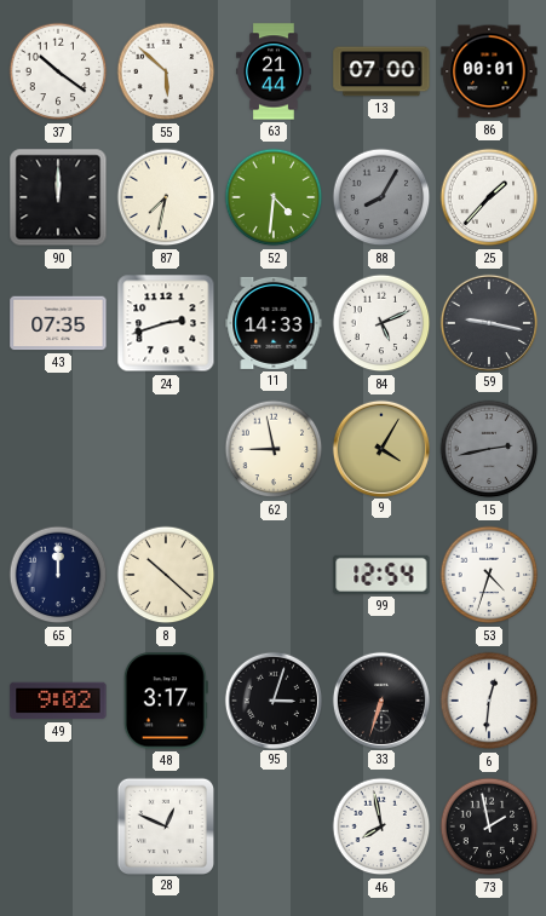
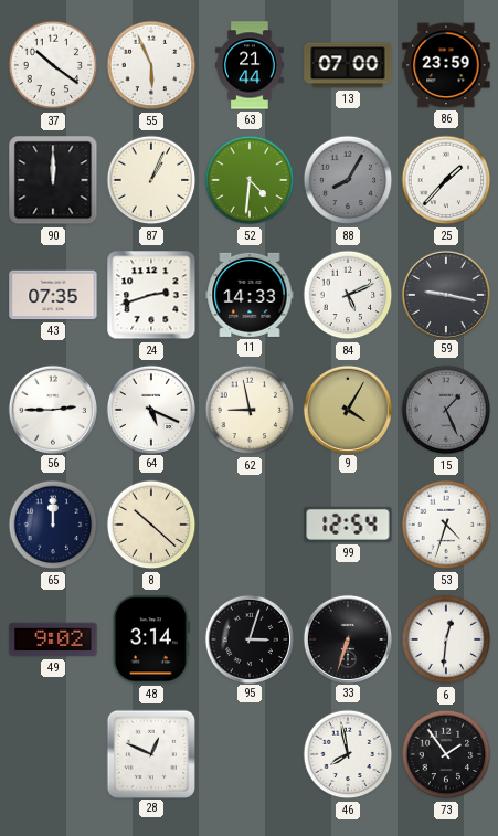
55: 5:52 -> 5:56
86: 00:01 -> 23:59
87: 7:32 -> 1:04
56: none -> 2:45
64: none -> 5:19
15: 2:43 -> 1:26
48: 3:17 -> 3:14
73: 1:58 -> 1:54
